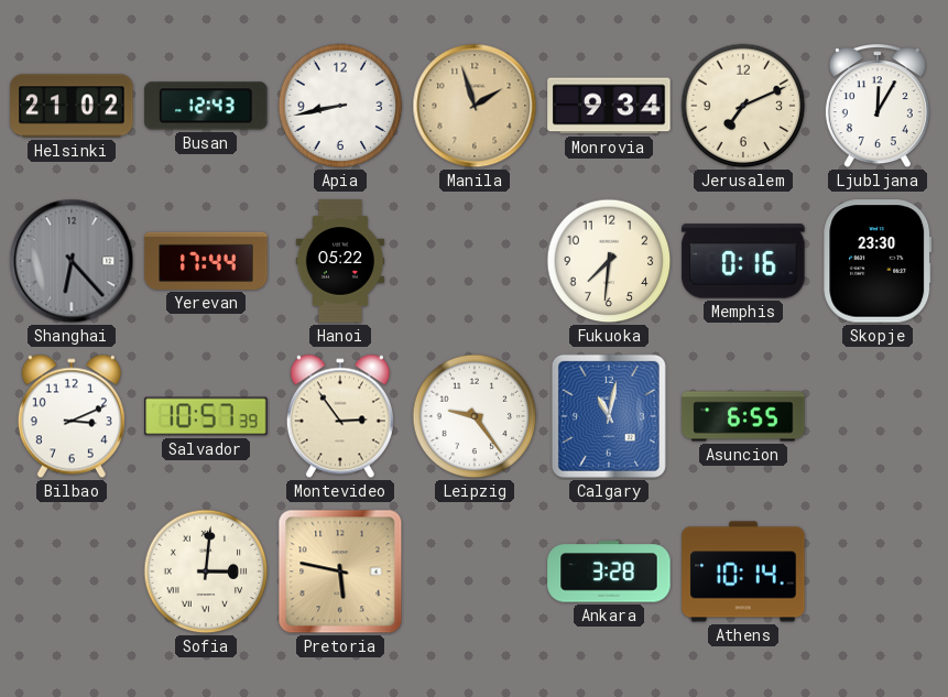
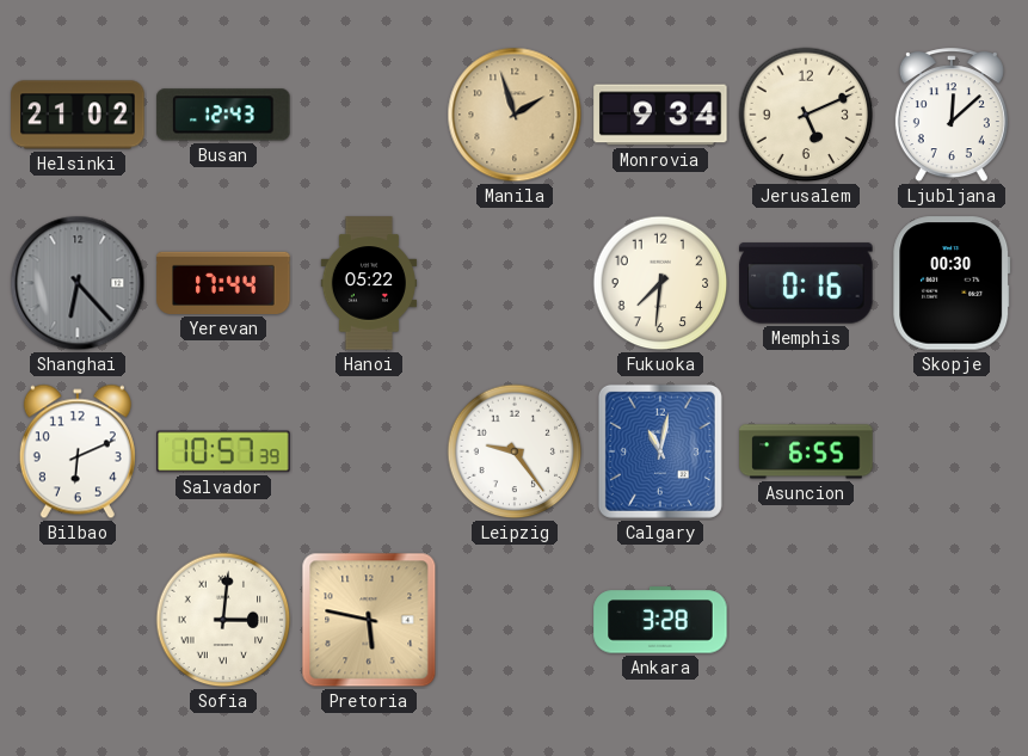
Apia: 8:43 -> none
Jerusalem: 7:11 -> 5:11
Ljubljana: 12:05 -> 12:08
Skopje: 23:30 -> 00:30
Bilbao: 3:11 -> 6:11
Montevideo: 2:54 -> none
Athens: 10:14 -> none
